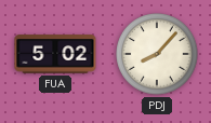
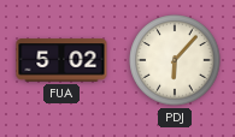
PDJ: 8:07 -> 6:07
